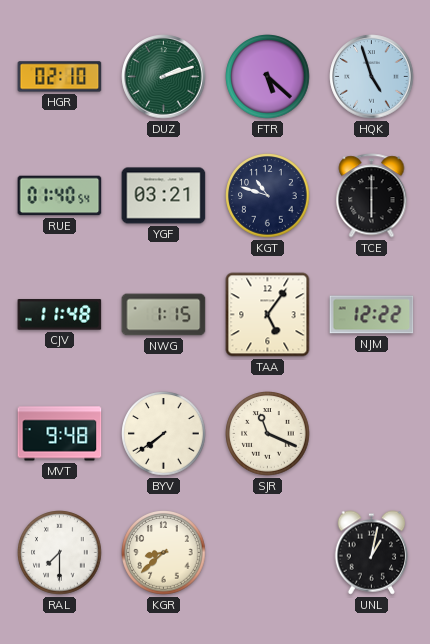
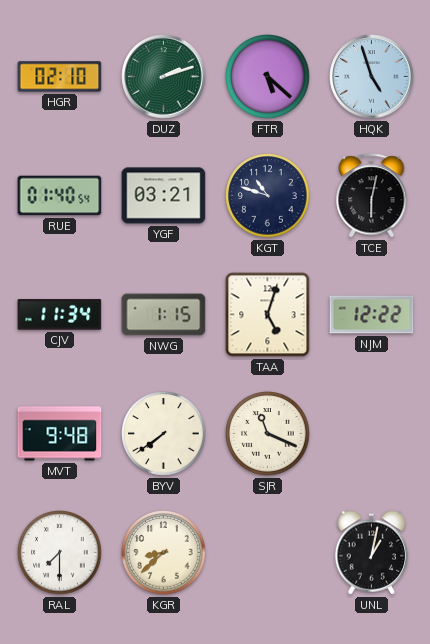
TCE: 6:00 -> 6:02
CJV: 11:48 -> 11:34
TAA: 5:06 -> 5:03
